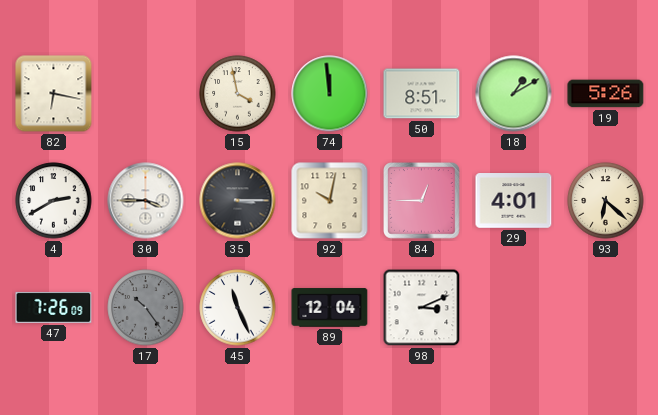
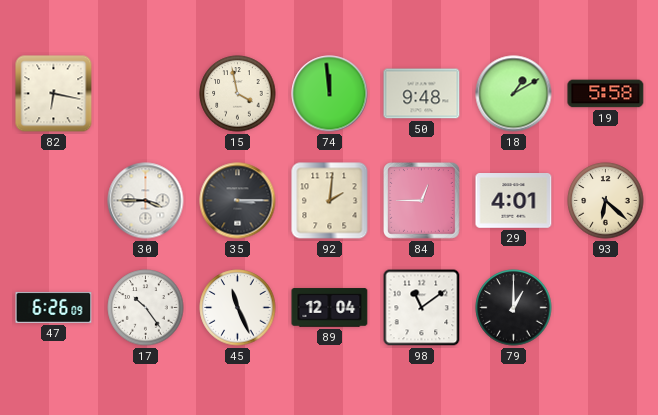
50: 8:51 -> 9:48
19: 5:26 -> 5:58
4: 2:40 -> none
92: 10:02 -> 2:01
47: 7:26 -> 6:26
17 dial: grey -> white
98: 3:11 -> 11:09
79: none -> 1:00
